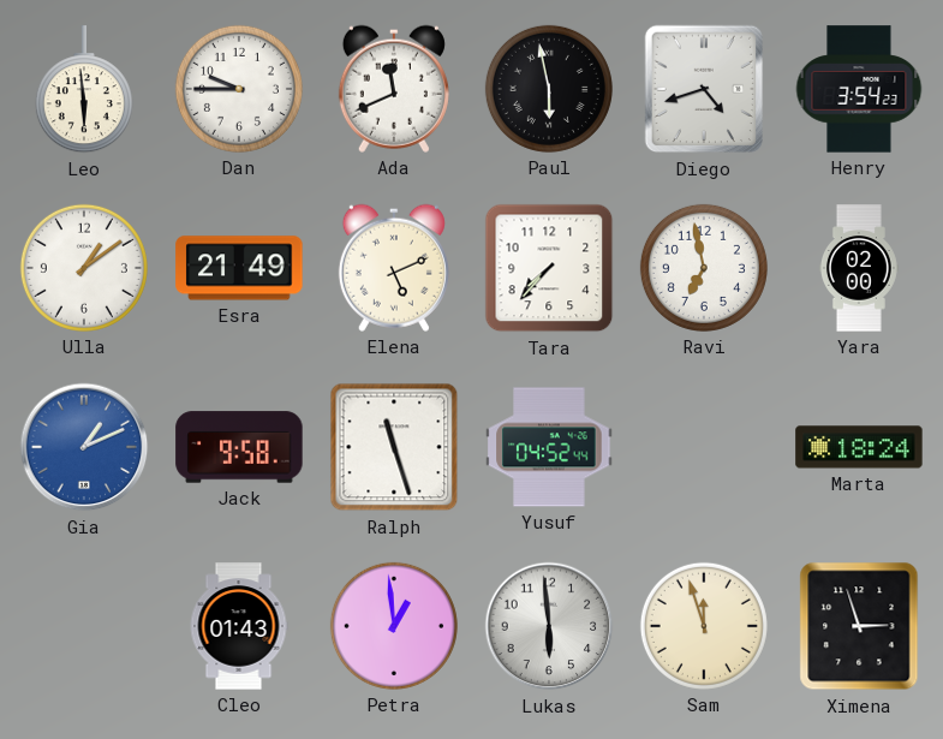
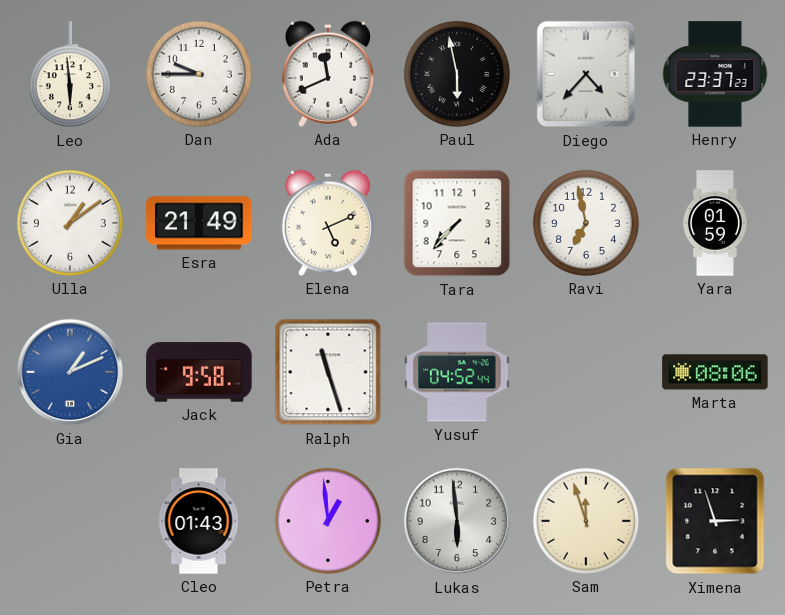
Diego: 4:42 -> 4:37
Henry: 3:54 -> 23:37
Yara: 02:00 -> 01:59
Marta: 18:24 -> 08:06
